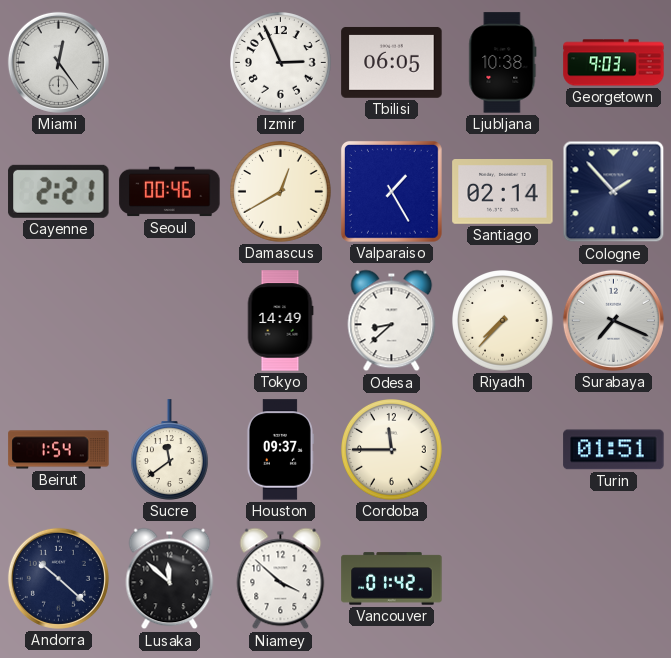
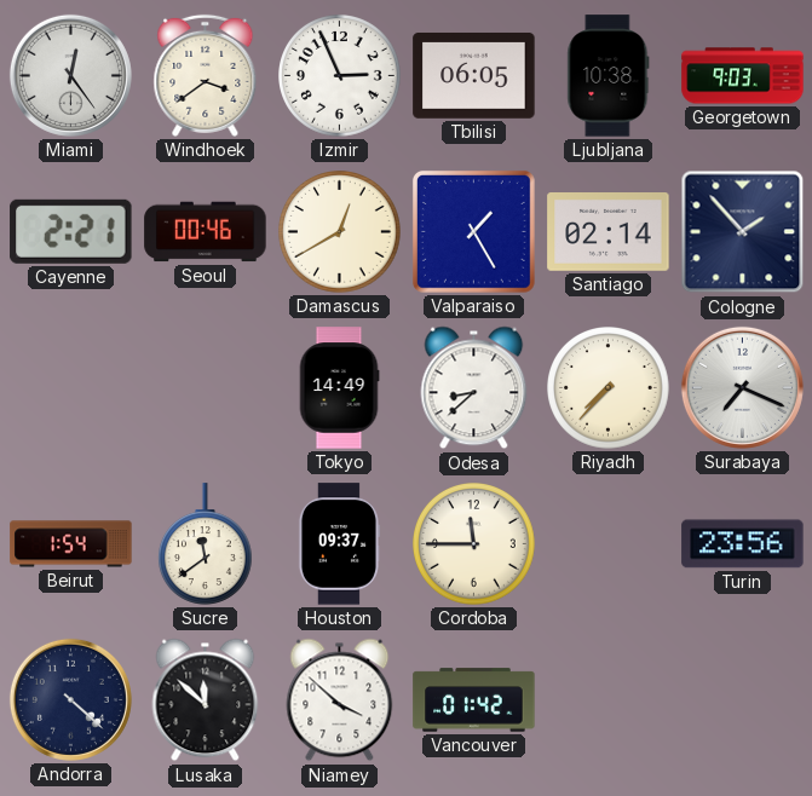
Windhoek: none -> 3:39
Turin: 01:51 -> 23:56
Andorra: 10:22 -> 4:22
